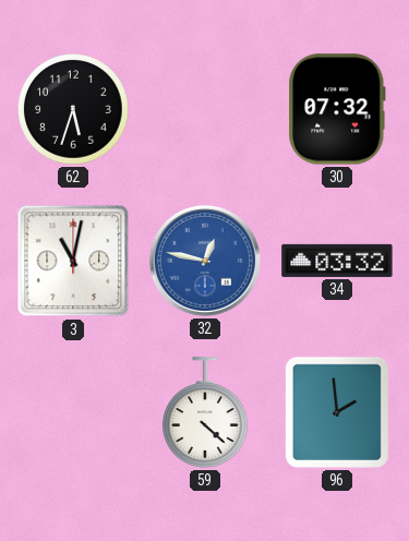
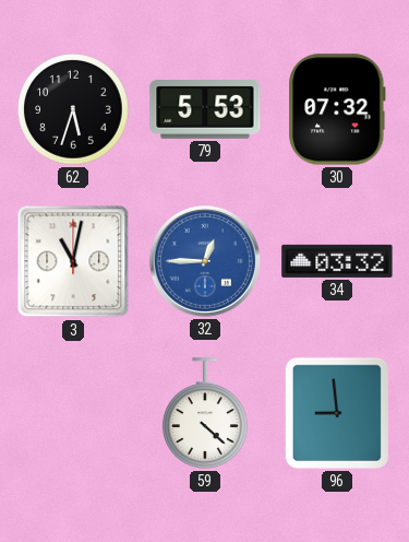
79: none -> 5:53
32: 12:47 -> 12:45
96: 1:59 -> 8:59
